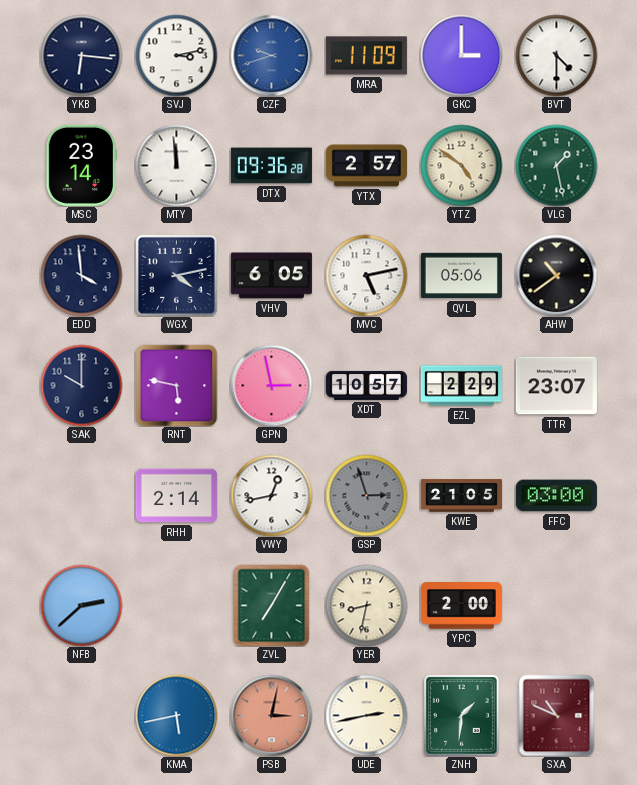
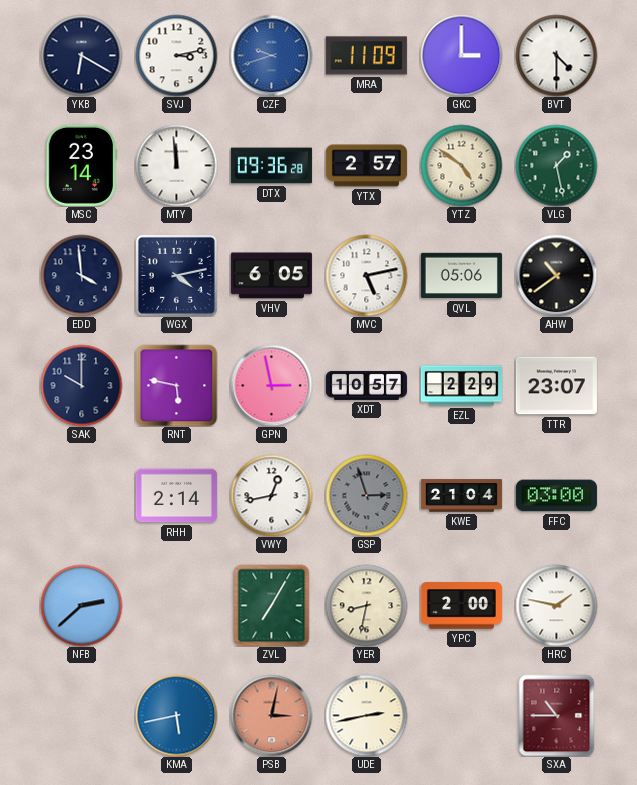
YKB: 6:16 -> 6:20
KWE: 21:05 -> 21:04
HRC: none -> 1:47
ZNH: 1:31 -> none
SXA: 10:49 -> 10:45
